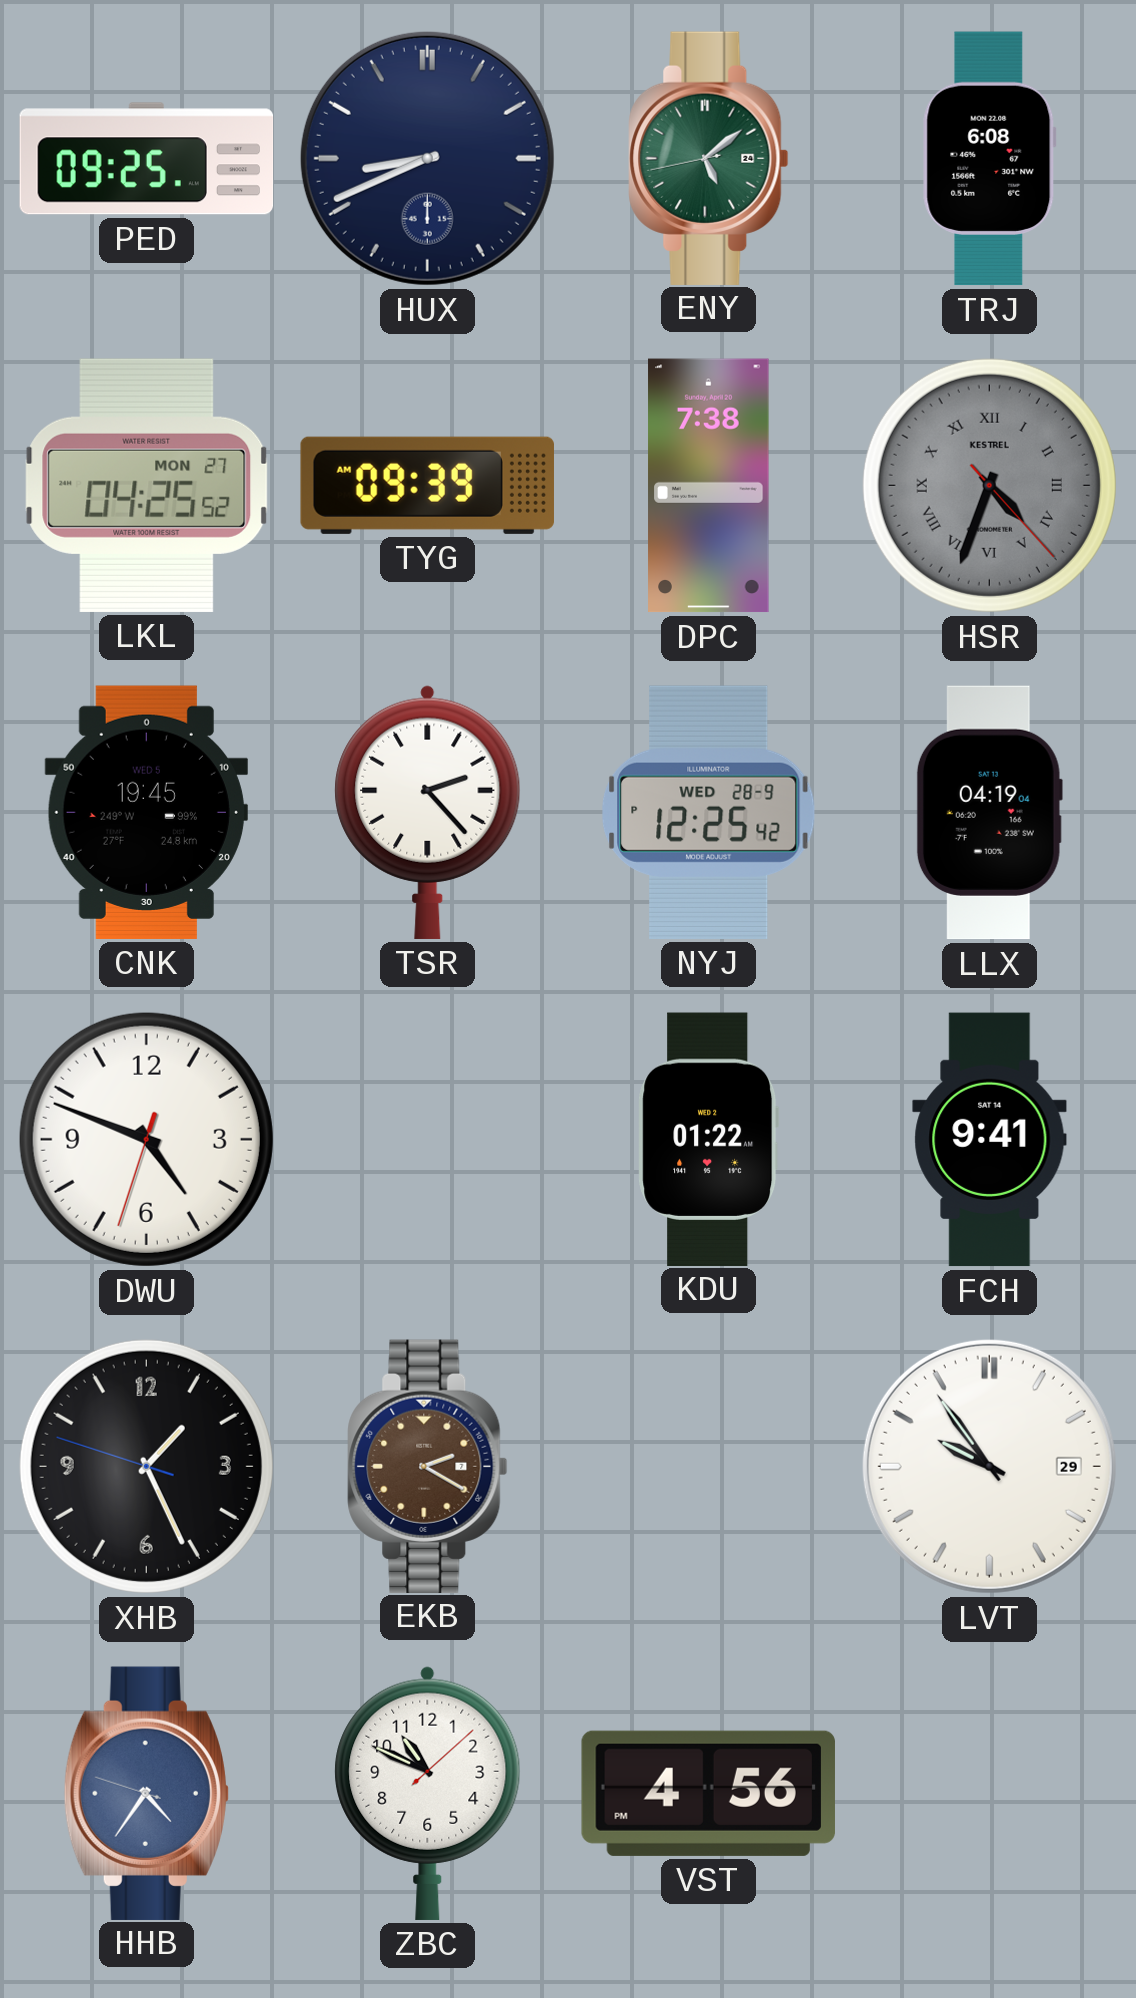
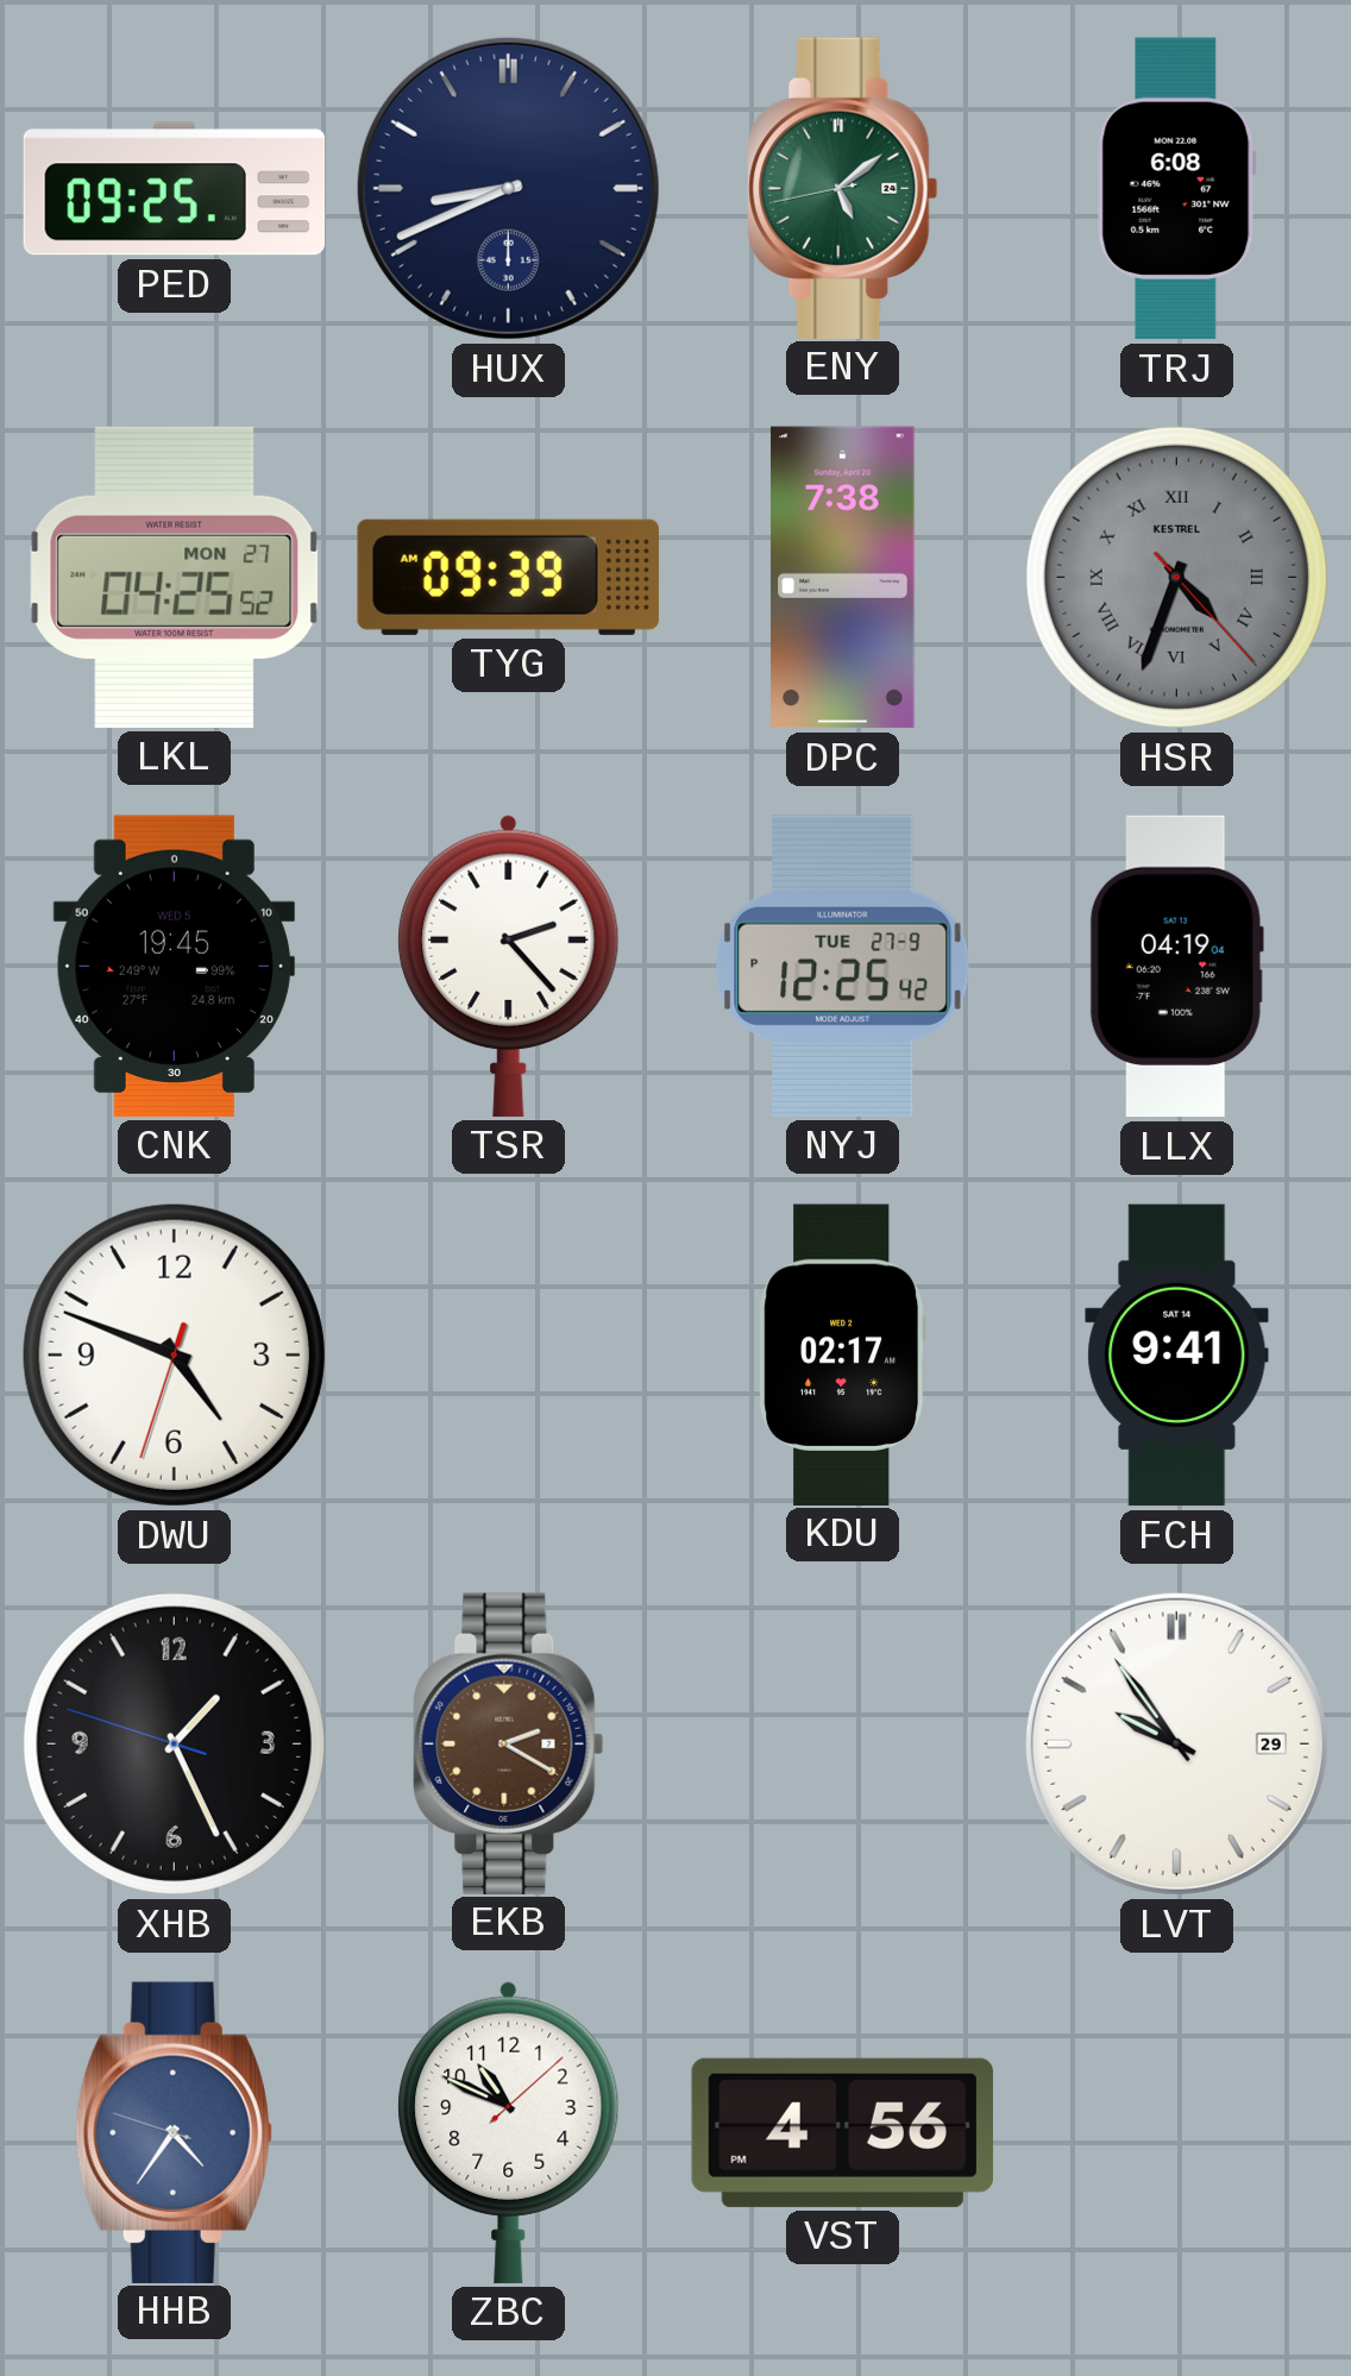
NYJ date: WED 28-9 -> TUE 27-9
KDU: 01:22 -> 02:17
